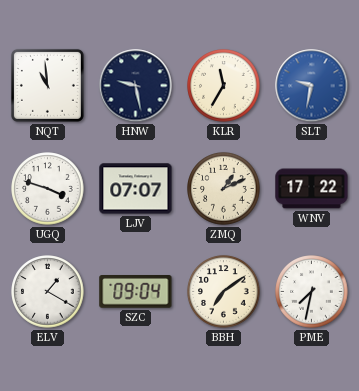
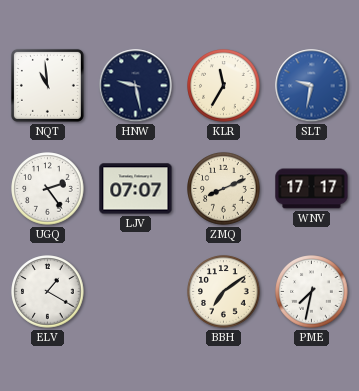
UGQ: 3:48 -> 2:24
ZMQ: 1:11 -> 8:11
WNV: 17:22 -> 17:17
SZC: 09:04 -> none
